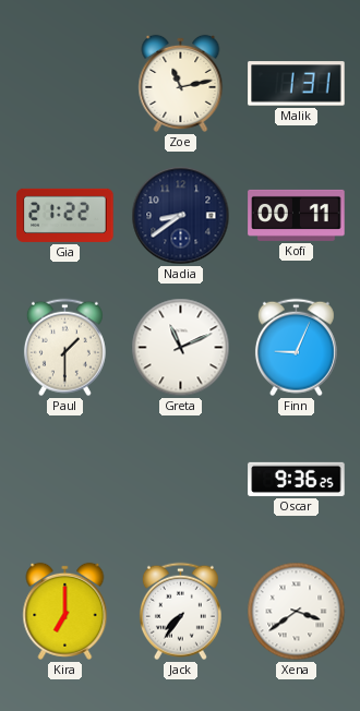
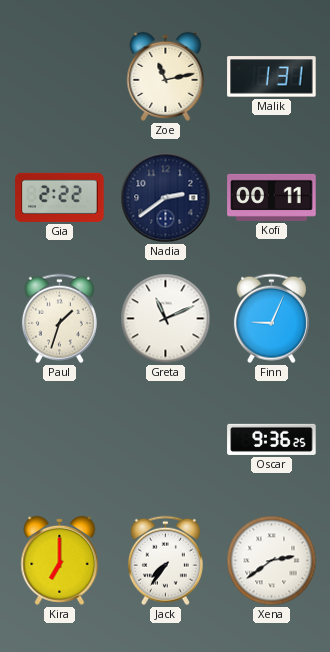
Gia: 21:22 -> 2:22
Nadia: 8:39 -> 2:39
Paul: 1:30 -> 1:33
Xena: 3:39 -> 2:39
